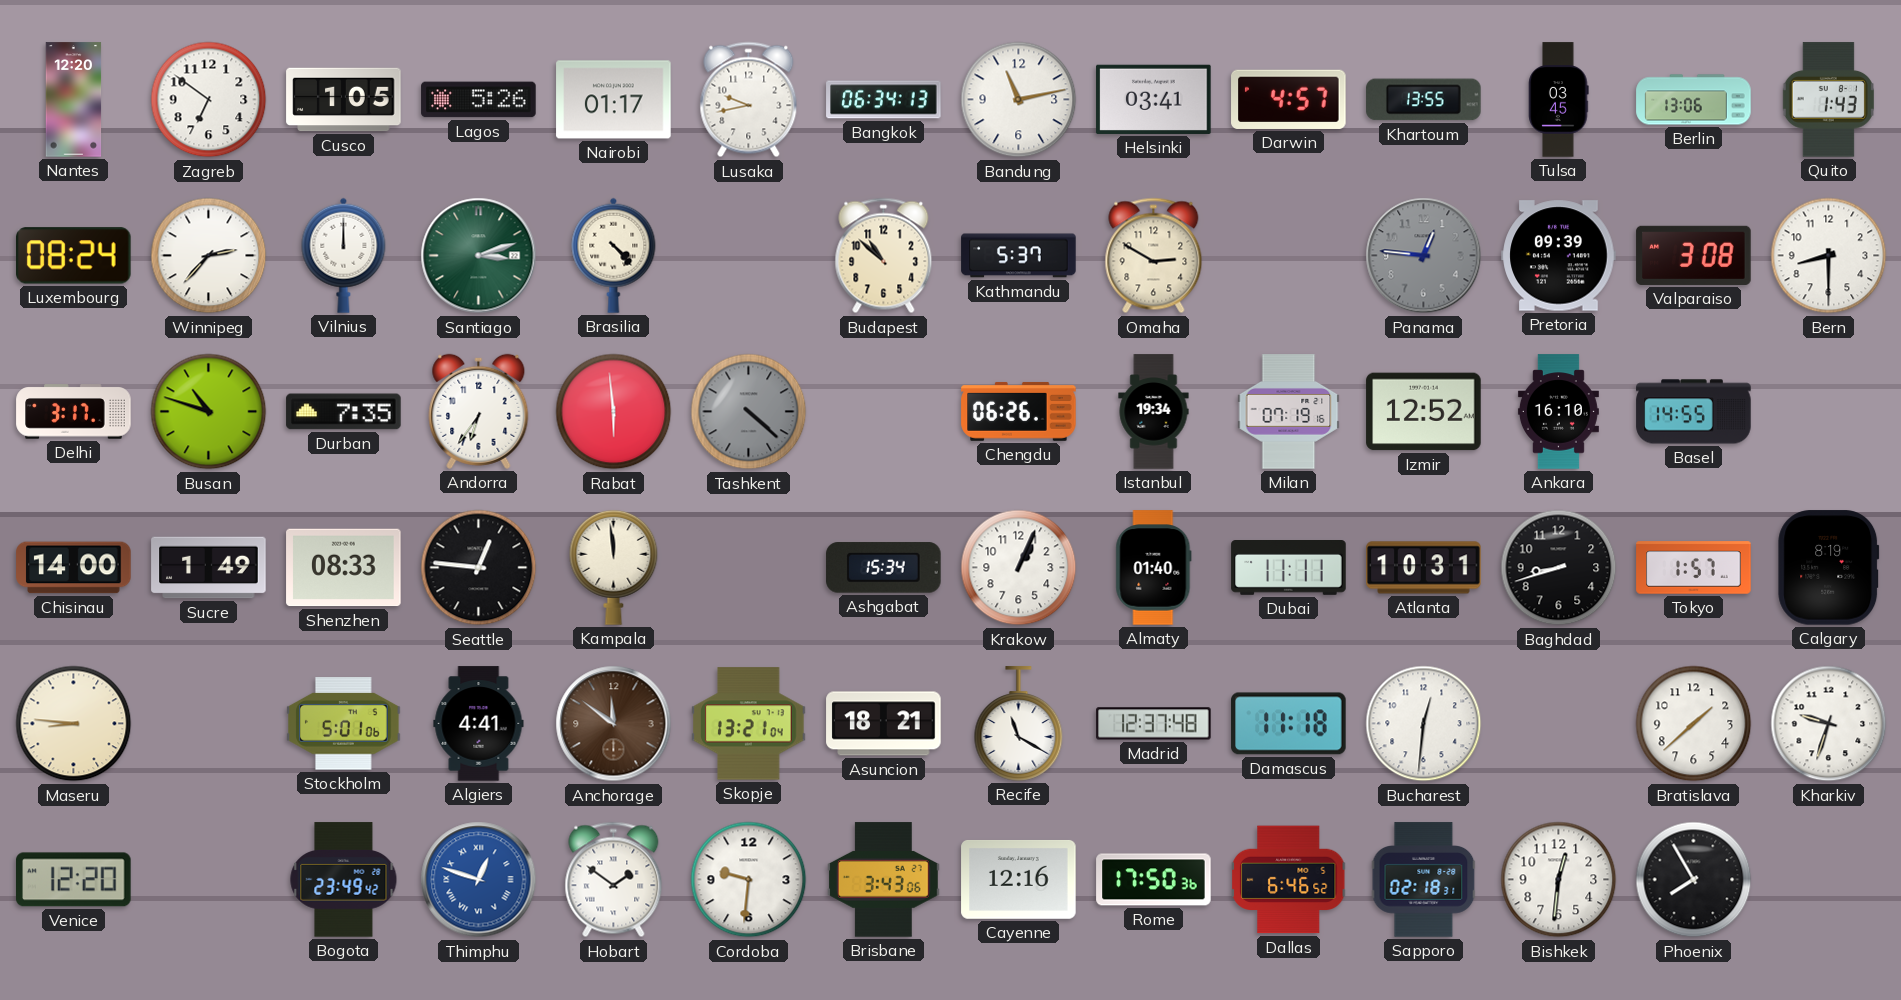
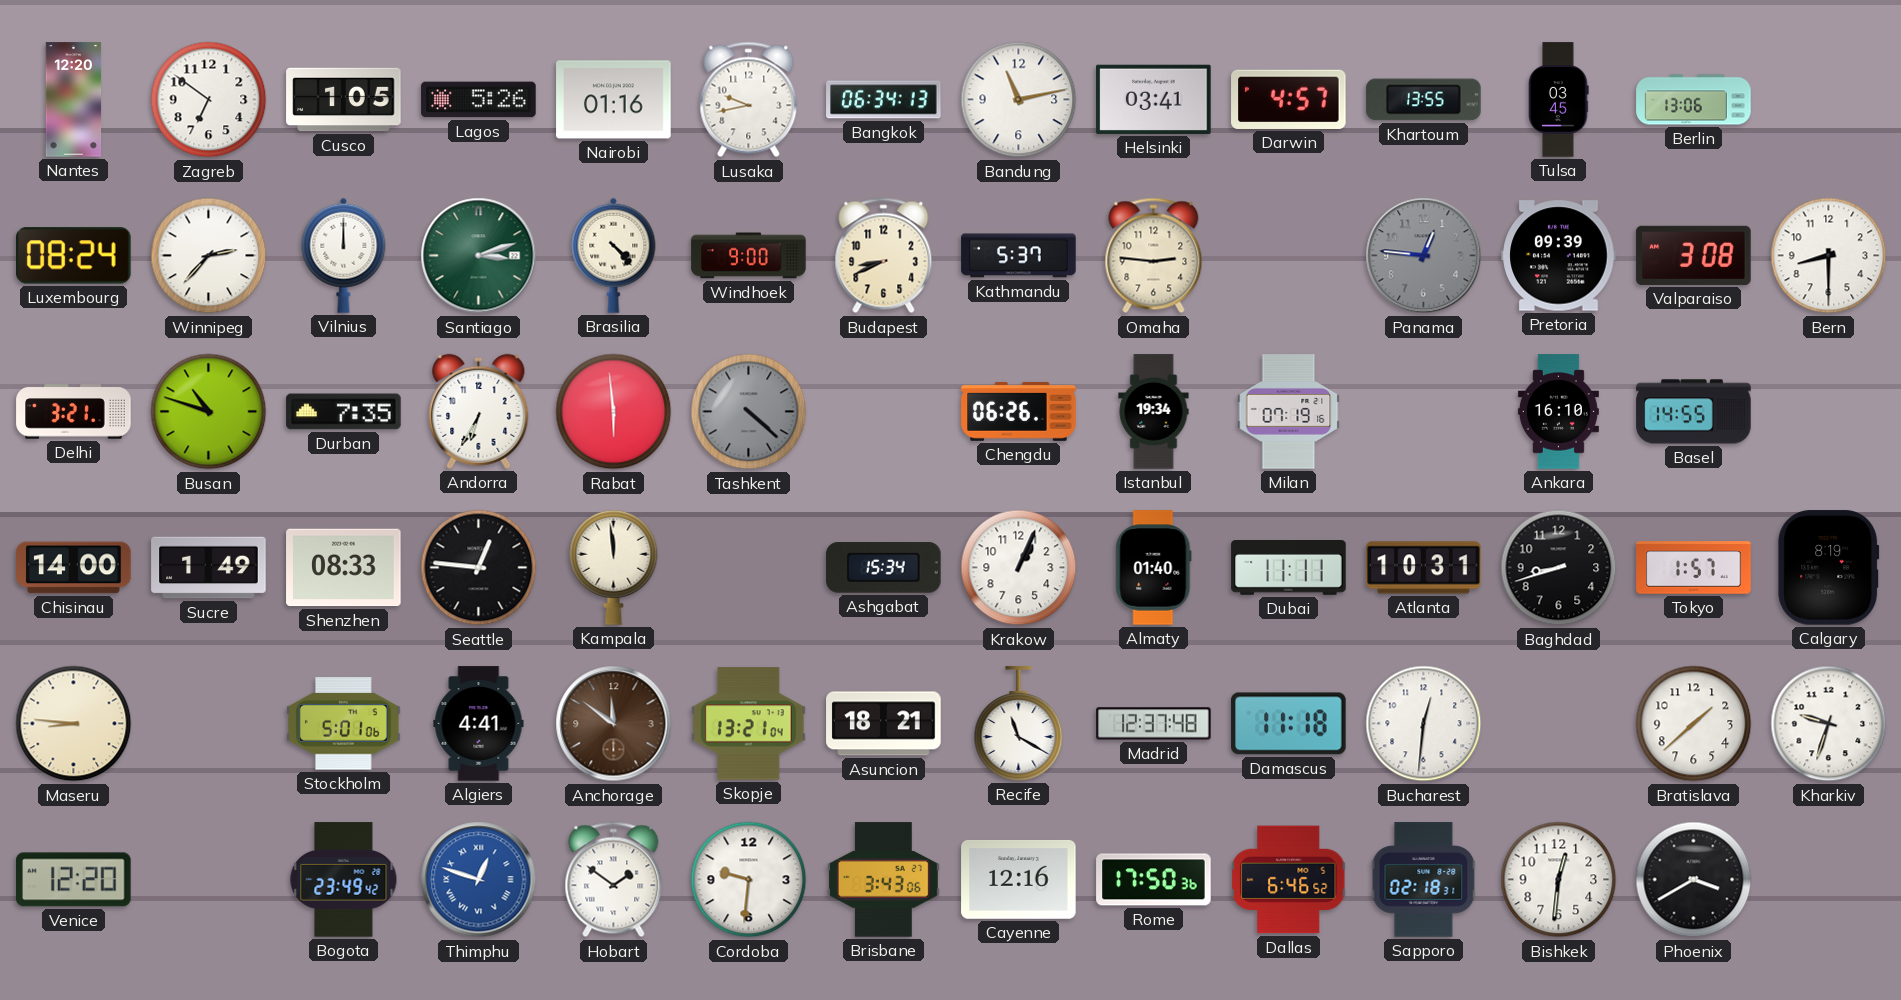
Nairobi: 01:17 -> 01:16
Quito: 1:43 -> none
Windhoek: none -> 9:00
Budapest: 10:52 -> 8:41
Omaha: 2:50 -> 2:46
Delhi: 3:17 -> 3:21
Andorra: 6:36 -> 6:35
Izmir: 12:52 -> none
Phoenix: 7:55 -> 3:40
